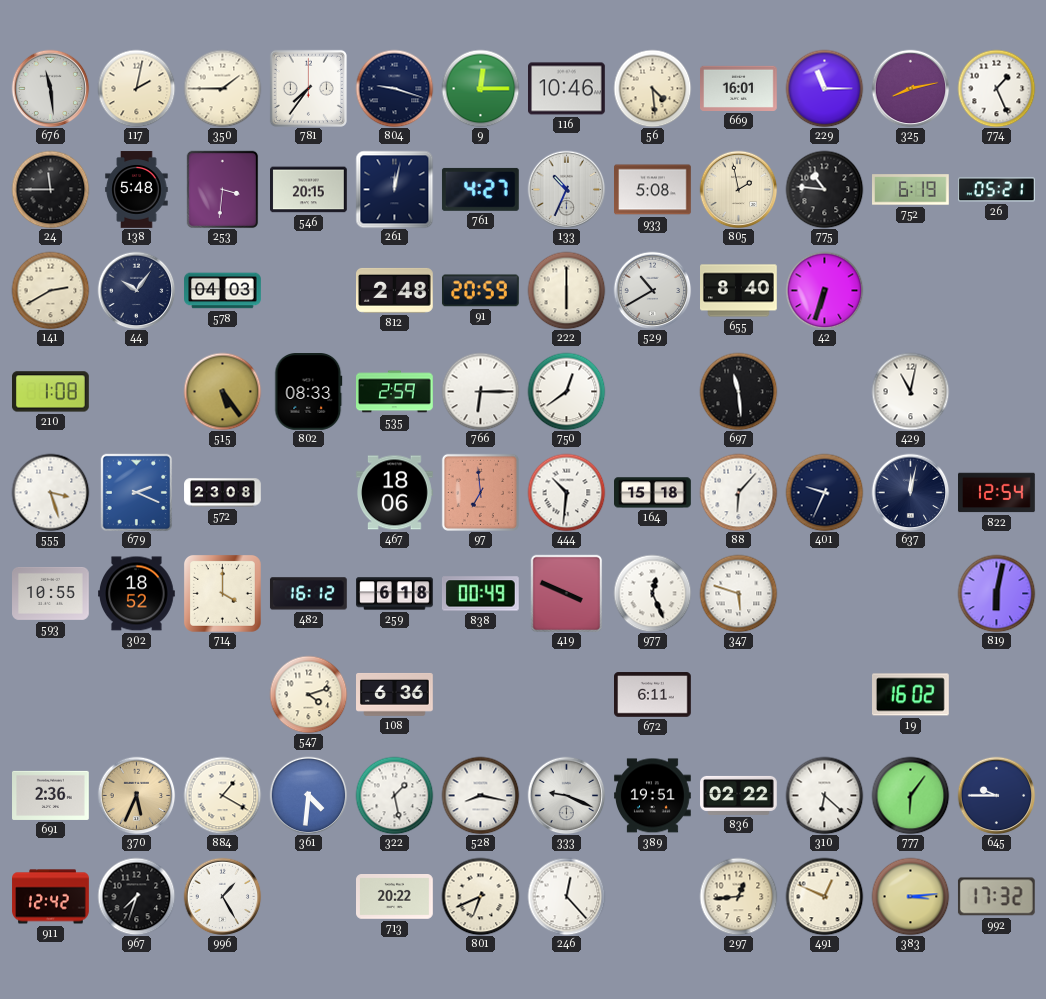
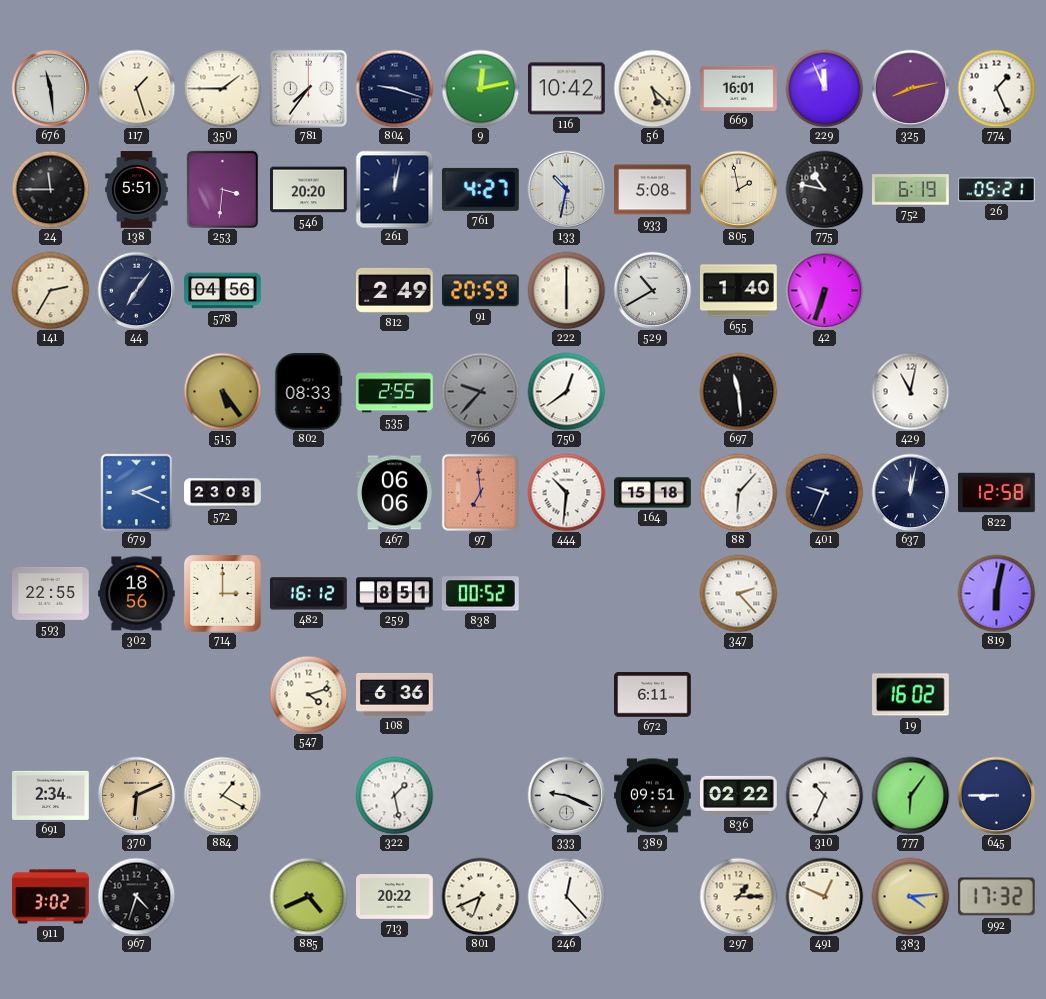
117: 2:02 -> 1:27
9: 12:15 -> 12:13
116: 10:46 -> 10:42
56: 4:29 -> 5:22
229: 11:15 -> 11:56
138: 5:48 -> 5:51
546: 20:15 -> 20:20
133: 10:34 -> 10:32
775: 10:46 -> 10:47
141: 2:40 -> 2:35
44: 10:06 -> 7:06
578: 04:03 -> 04:56
812: 2:48 -> 2:49
655: 8:40 -> 1:40
210: 1:08 -> none
535: 2:59 -> 2:55
766: 6:15 -> 9:37
766 dial: white -> grey
555: 3:27 -> none
467: 18:06 -> 06:06
822: 12:54 -> 12:58
593: 10:55 -> 22:55
302: 18:52 -> 18:56
714: 4:00 -> 3:00
259: 6:18 -> 8:51
838: 00:49 -> 00:52
419: 3:49 -> none
977: 12:26 -> none
347: 5:48 -> 2:23
691: 2:36 -> 2:34
370: 5:34 -> 6:11
361: 4:31 -> none
528: 8:17 -> none
389: 19:51 -> 09:51
310: 6:22 -> 10:34
645: 9:45 -> 8:45
911: 12:42 -> 3:02
967: 7:33 -> 4:33
996: 1:25 -> none
885: none -> 4:41
297: 12:44 -> 1:15
383: 3:14 -> 4:14
